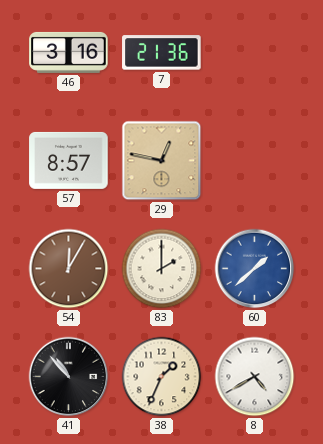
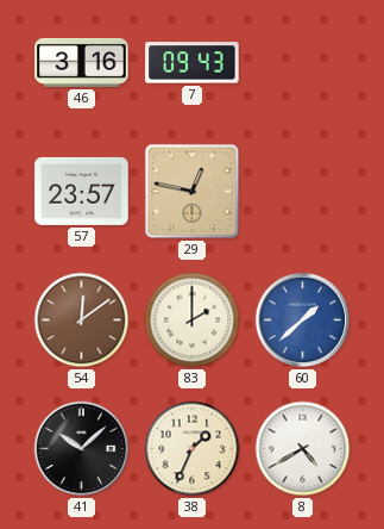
7: 21:36 -> 09:43
57: 8:57 -> 23:57
54: 12:05 -> 12:09
41: 10:53 -> 10:08
